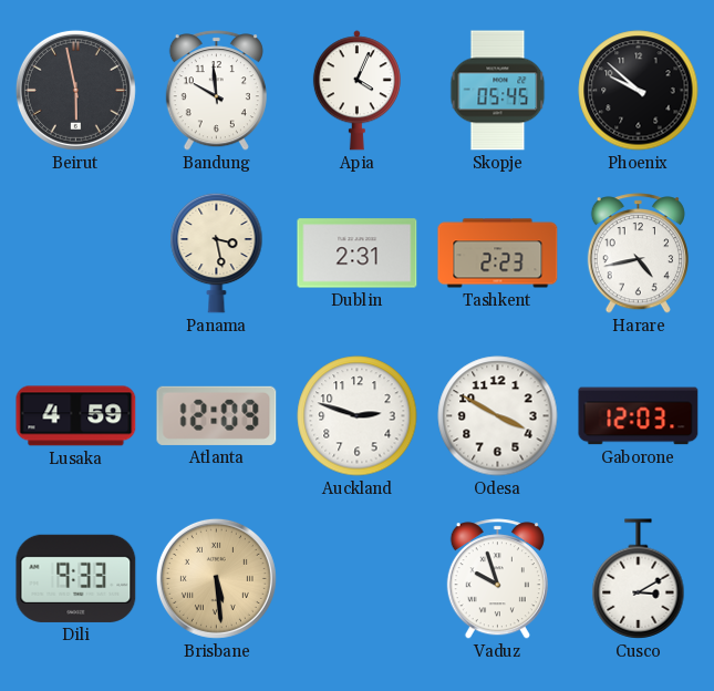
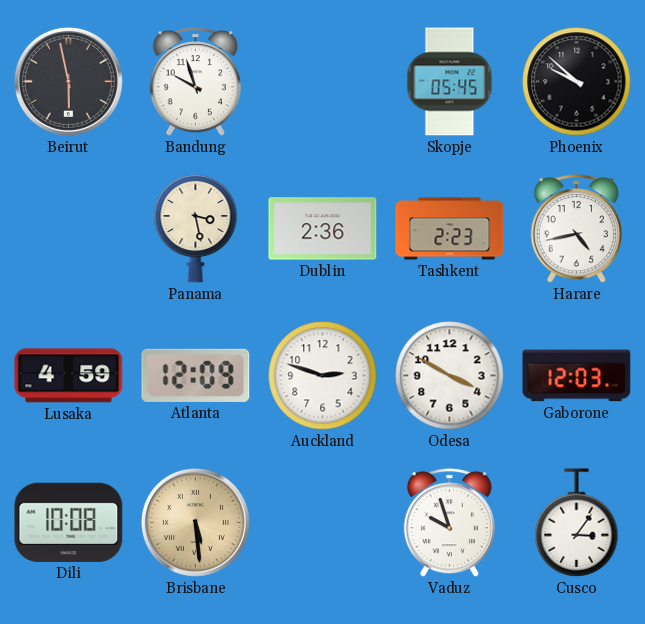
Bandung: 9:59 -> 9:57
Apia: 4:04 -> none
Dublin: 2:31 -> 2:36
Dili: 9:33 -> 10:08
Cusco: 3:10 -> 3:06
